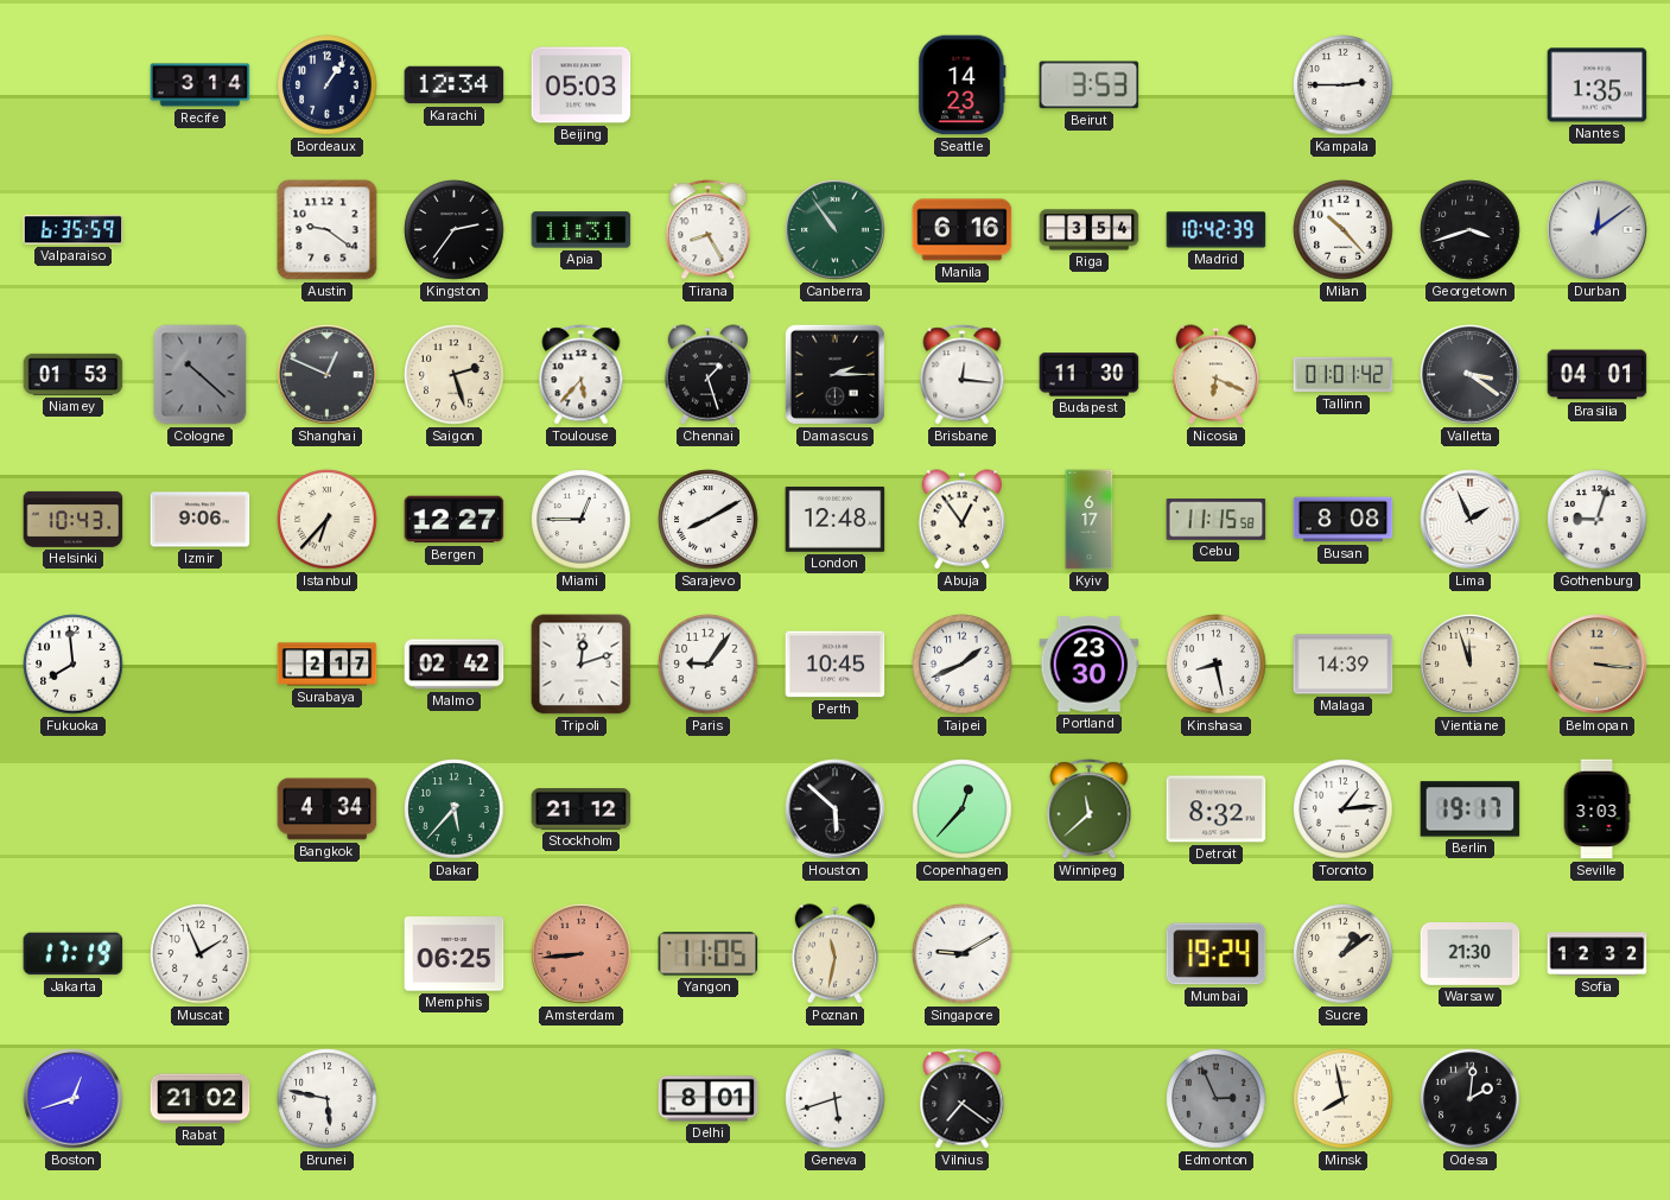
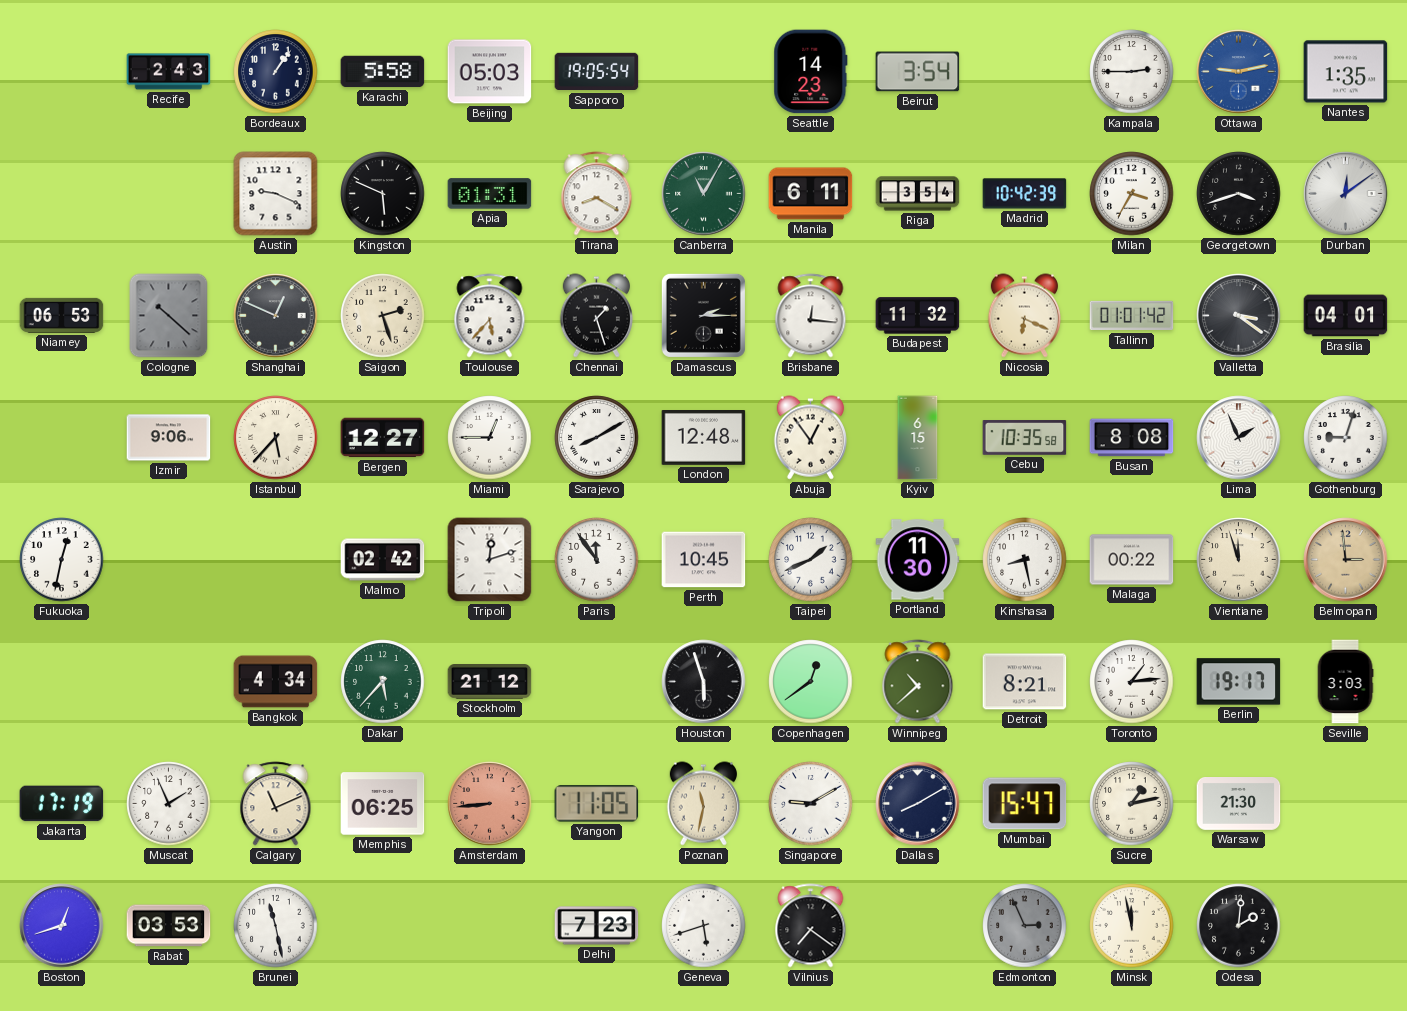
Recife: 3:14 -> 2:43
Karachi: 12:34 -> 5:58
Sapporo: none -> 19:05
Beirut: 3:53 -> 3:54
Ottawa: none -> 9:13
Valparaiso: 6:35 -> none
Austin: 9:21 -> 9:19
Kingston: 2:36 -> 5:49
Apia: 11:31 -> 01:31
Tirana: 8:25 -> 8:20
Canberra: 10:54 -> 11:05
Manila: 6:16 -> 6:11
Milan: 10:23 -> 3:35
Niamey: 01:53 -> 06:53
Budapest: 11:30 -> 11:32
Helsinki: 10:43 -> none
Istanbul: 6:37 -> 5:37
Kyiv: 6:17 -> 6:15
Cebu: 11:15 -> 10:35
Fukuoka: 7:59 -> 12:32
Surabaya: 2:17 -> none
Paris: 9:06 -> 11:54
Portland: 23:30 -> 11:30
Malaga: 14:39 -> 00:22
Belmopan: 3:16 -> 2:59
Houston: 5:52 -> 5:57
Copenhagen: 12:37 -> 12:39
Winnipeg: 11:38 -> 10:38
Detroit: 8:32 -> 8:21
Calgary: none -> 11:11
Dallas: none -> 8:10
Mumbai: 19:24 -> 15:47
Sucre: 1:09 -> 1:13
Sofia: 12:32 -> none
Rabat: 21:02 -> 03:53
Brunei: 5:47 -> 11:28
Delhi: 8:01 -> 7:23
Minsk: 7:58 -> 11:58
